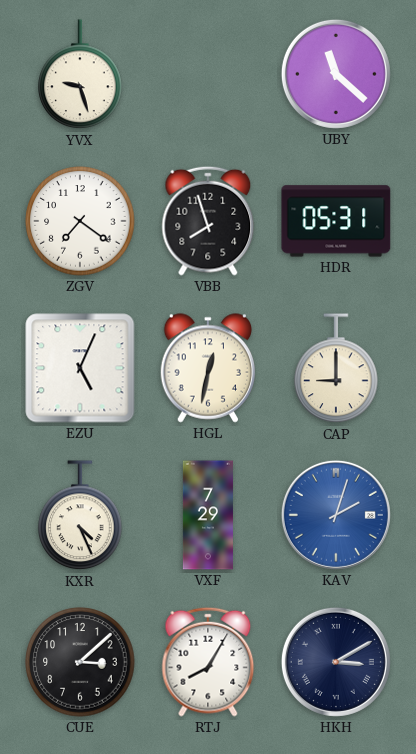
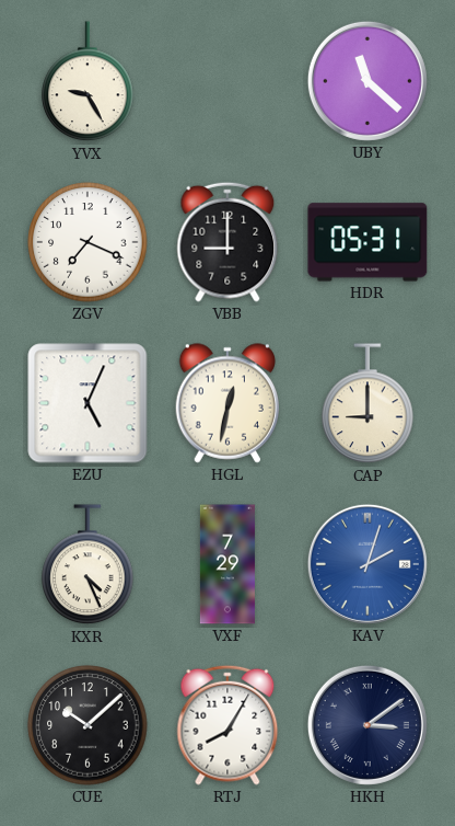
YVX: 9:27 -> 9:25
ZGV: 7:21 -> 7:19
VBB: 7:57 -> 9:00
CUE: 3:08 -> 10:08
HKH: 3:10 -> 3:09
